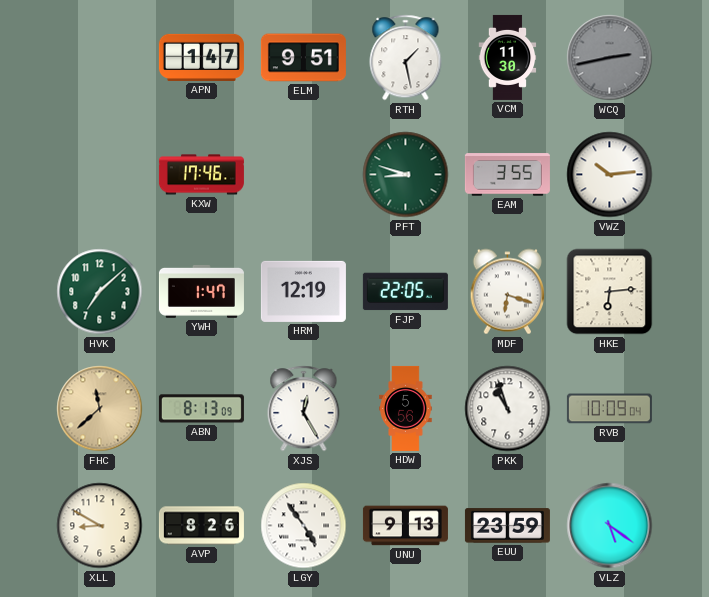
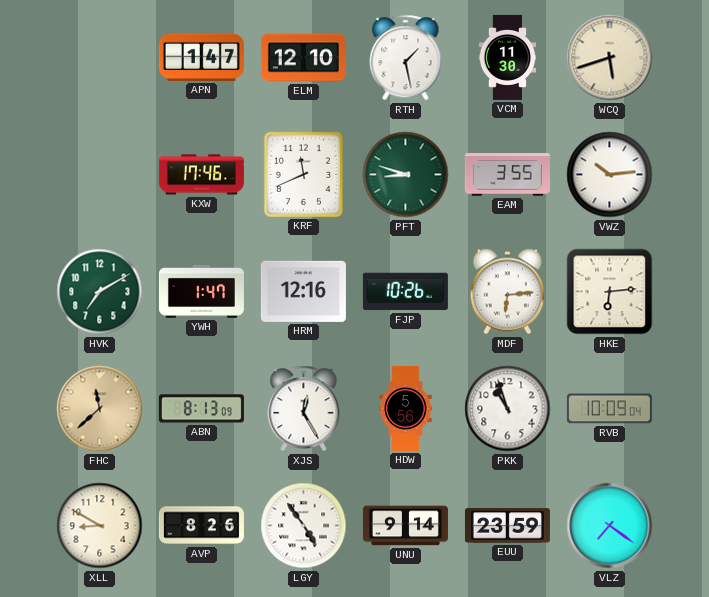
ELM: 9:51 -> 12:10
WCQ: 2:43 -> 5:42
WCQ dial: grey -> cream
KRF: none -> 11:41
HVK: 7:08 -> 7:10
HRM: 12:19 -> 12:16
FJP: 22:05 -> 10:26
MDF: 6:18 -> 6:14
UNU: 9:13 -> 9:14
VLZ: 5:21 -> 7:21
